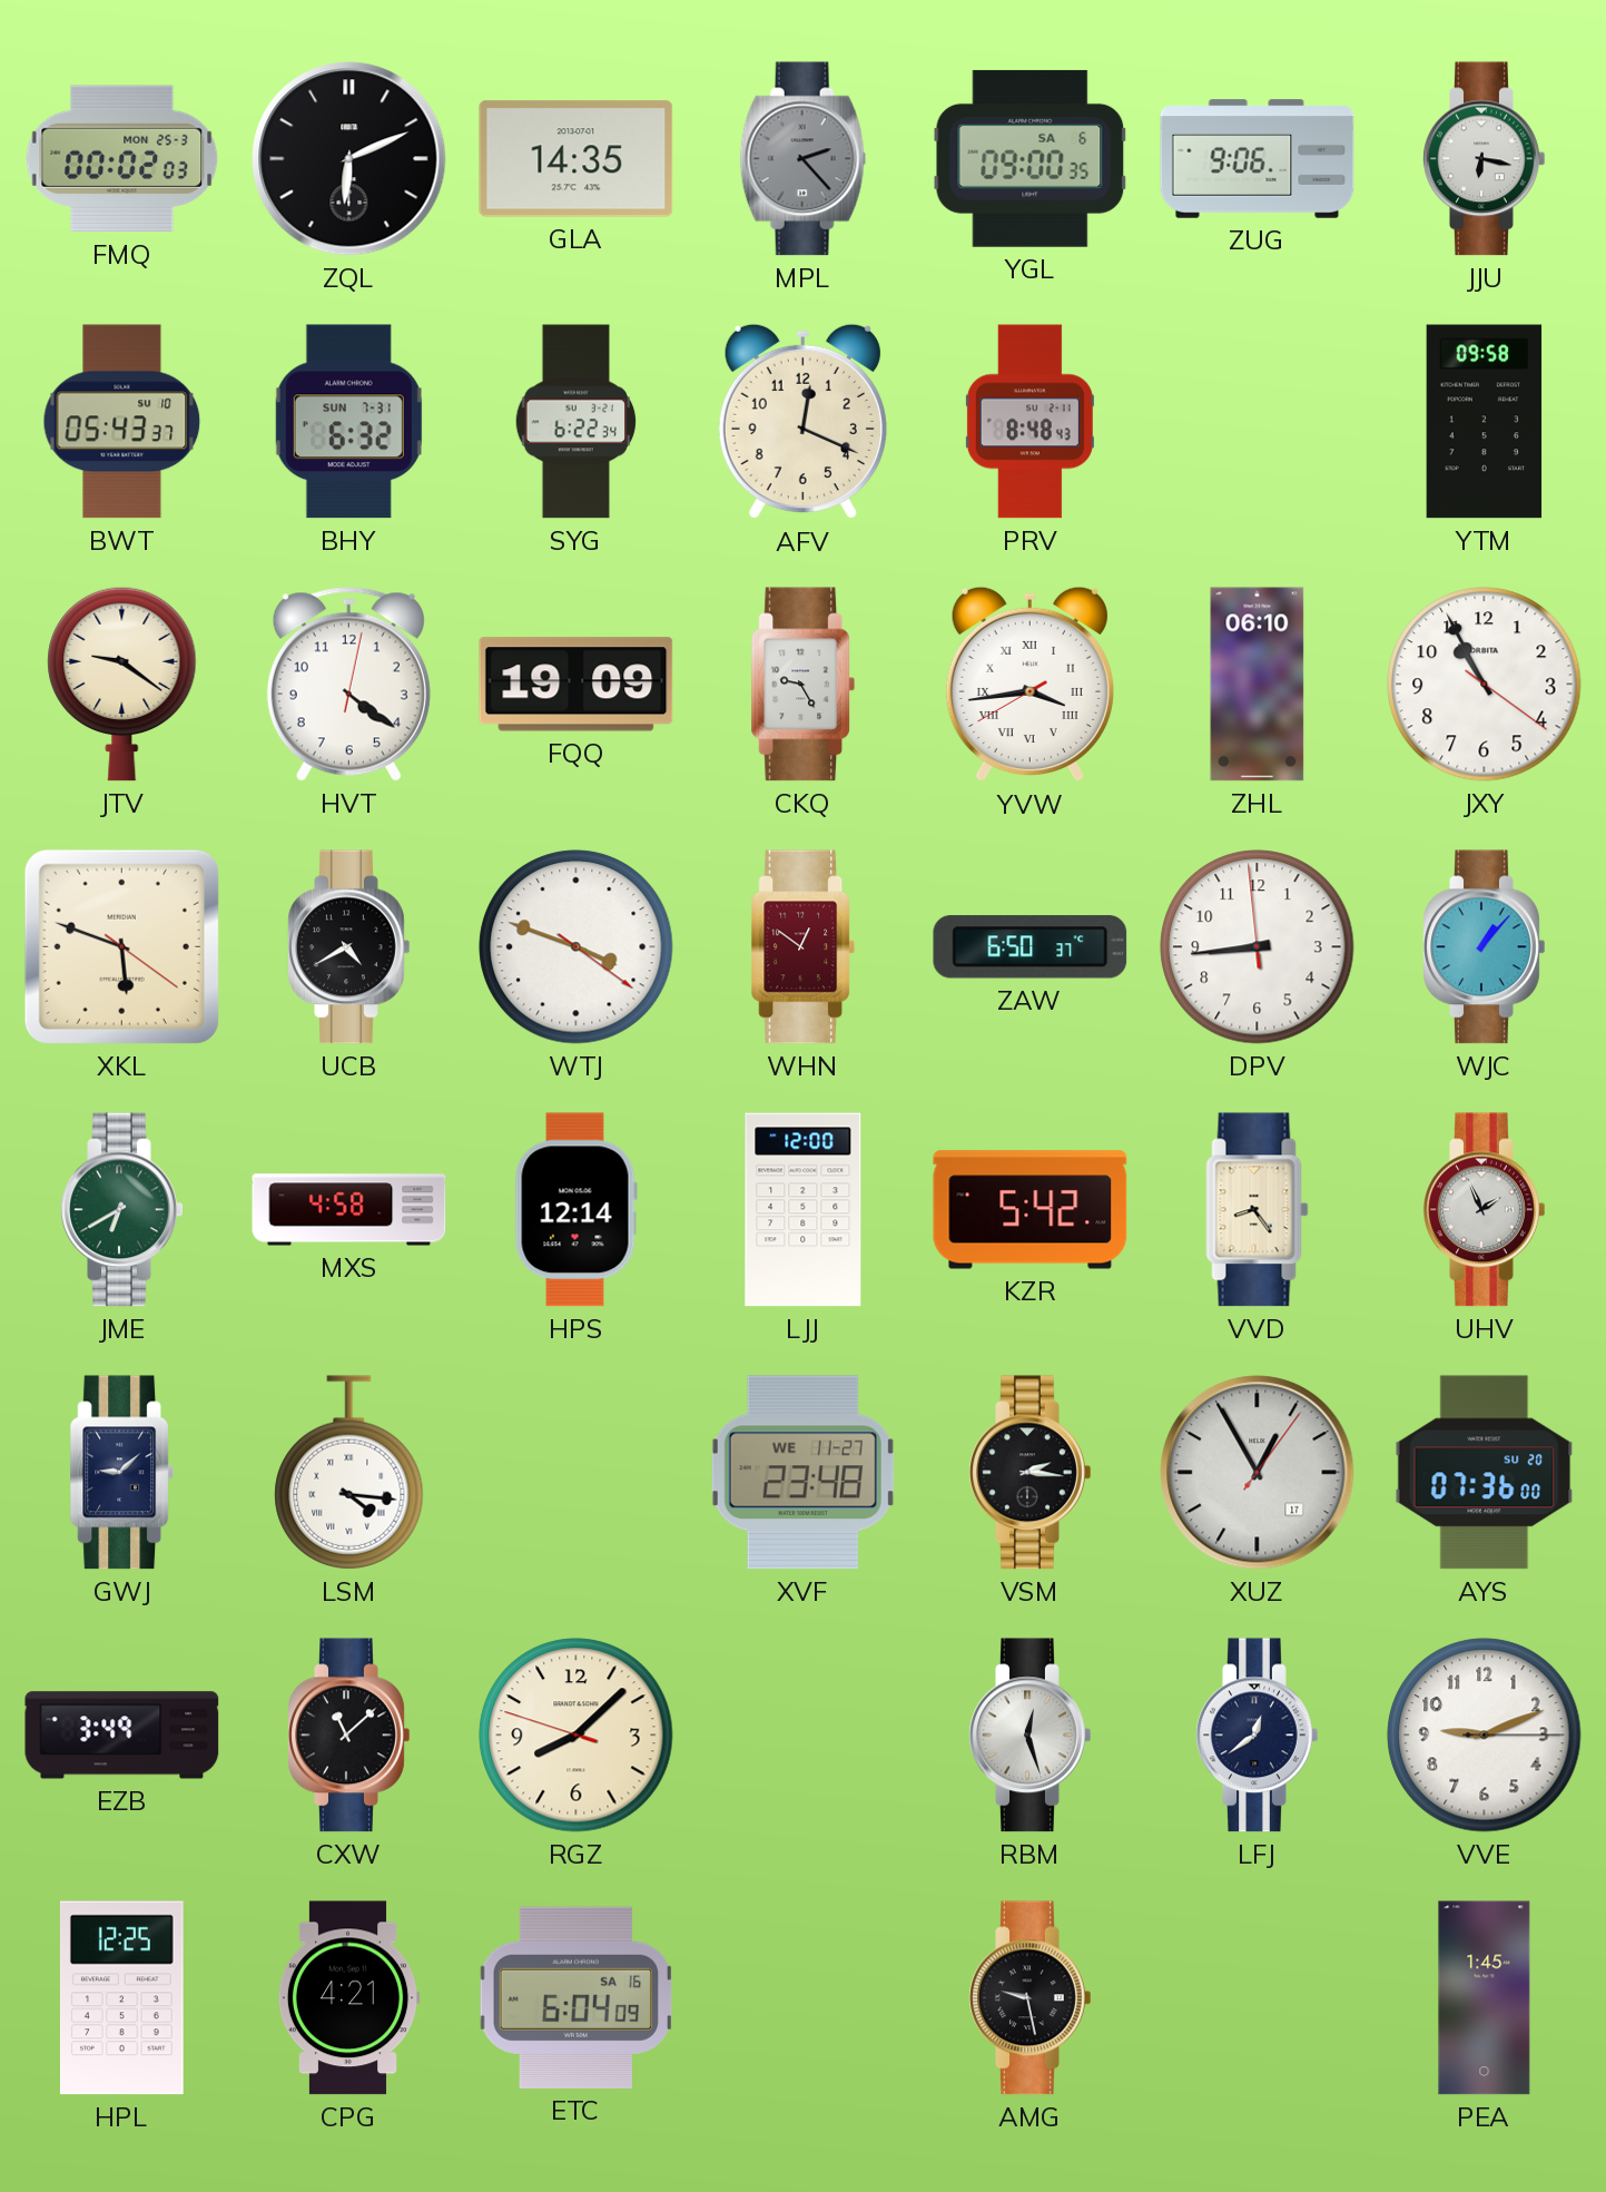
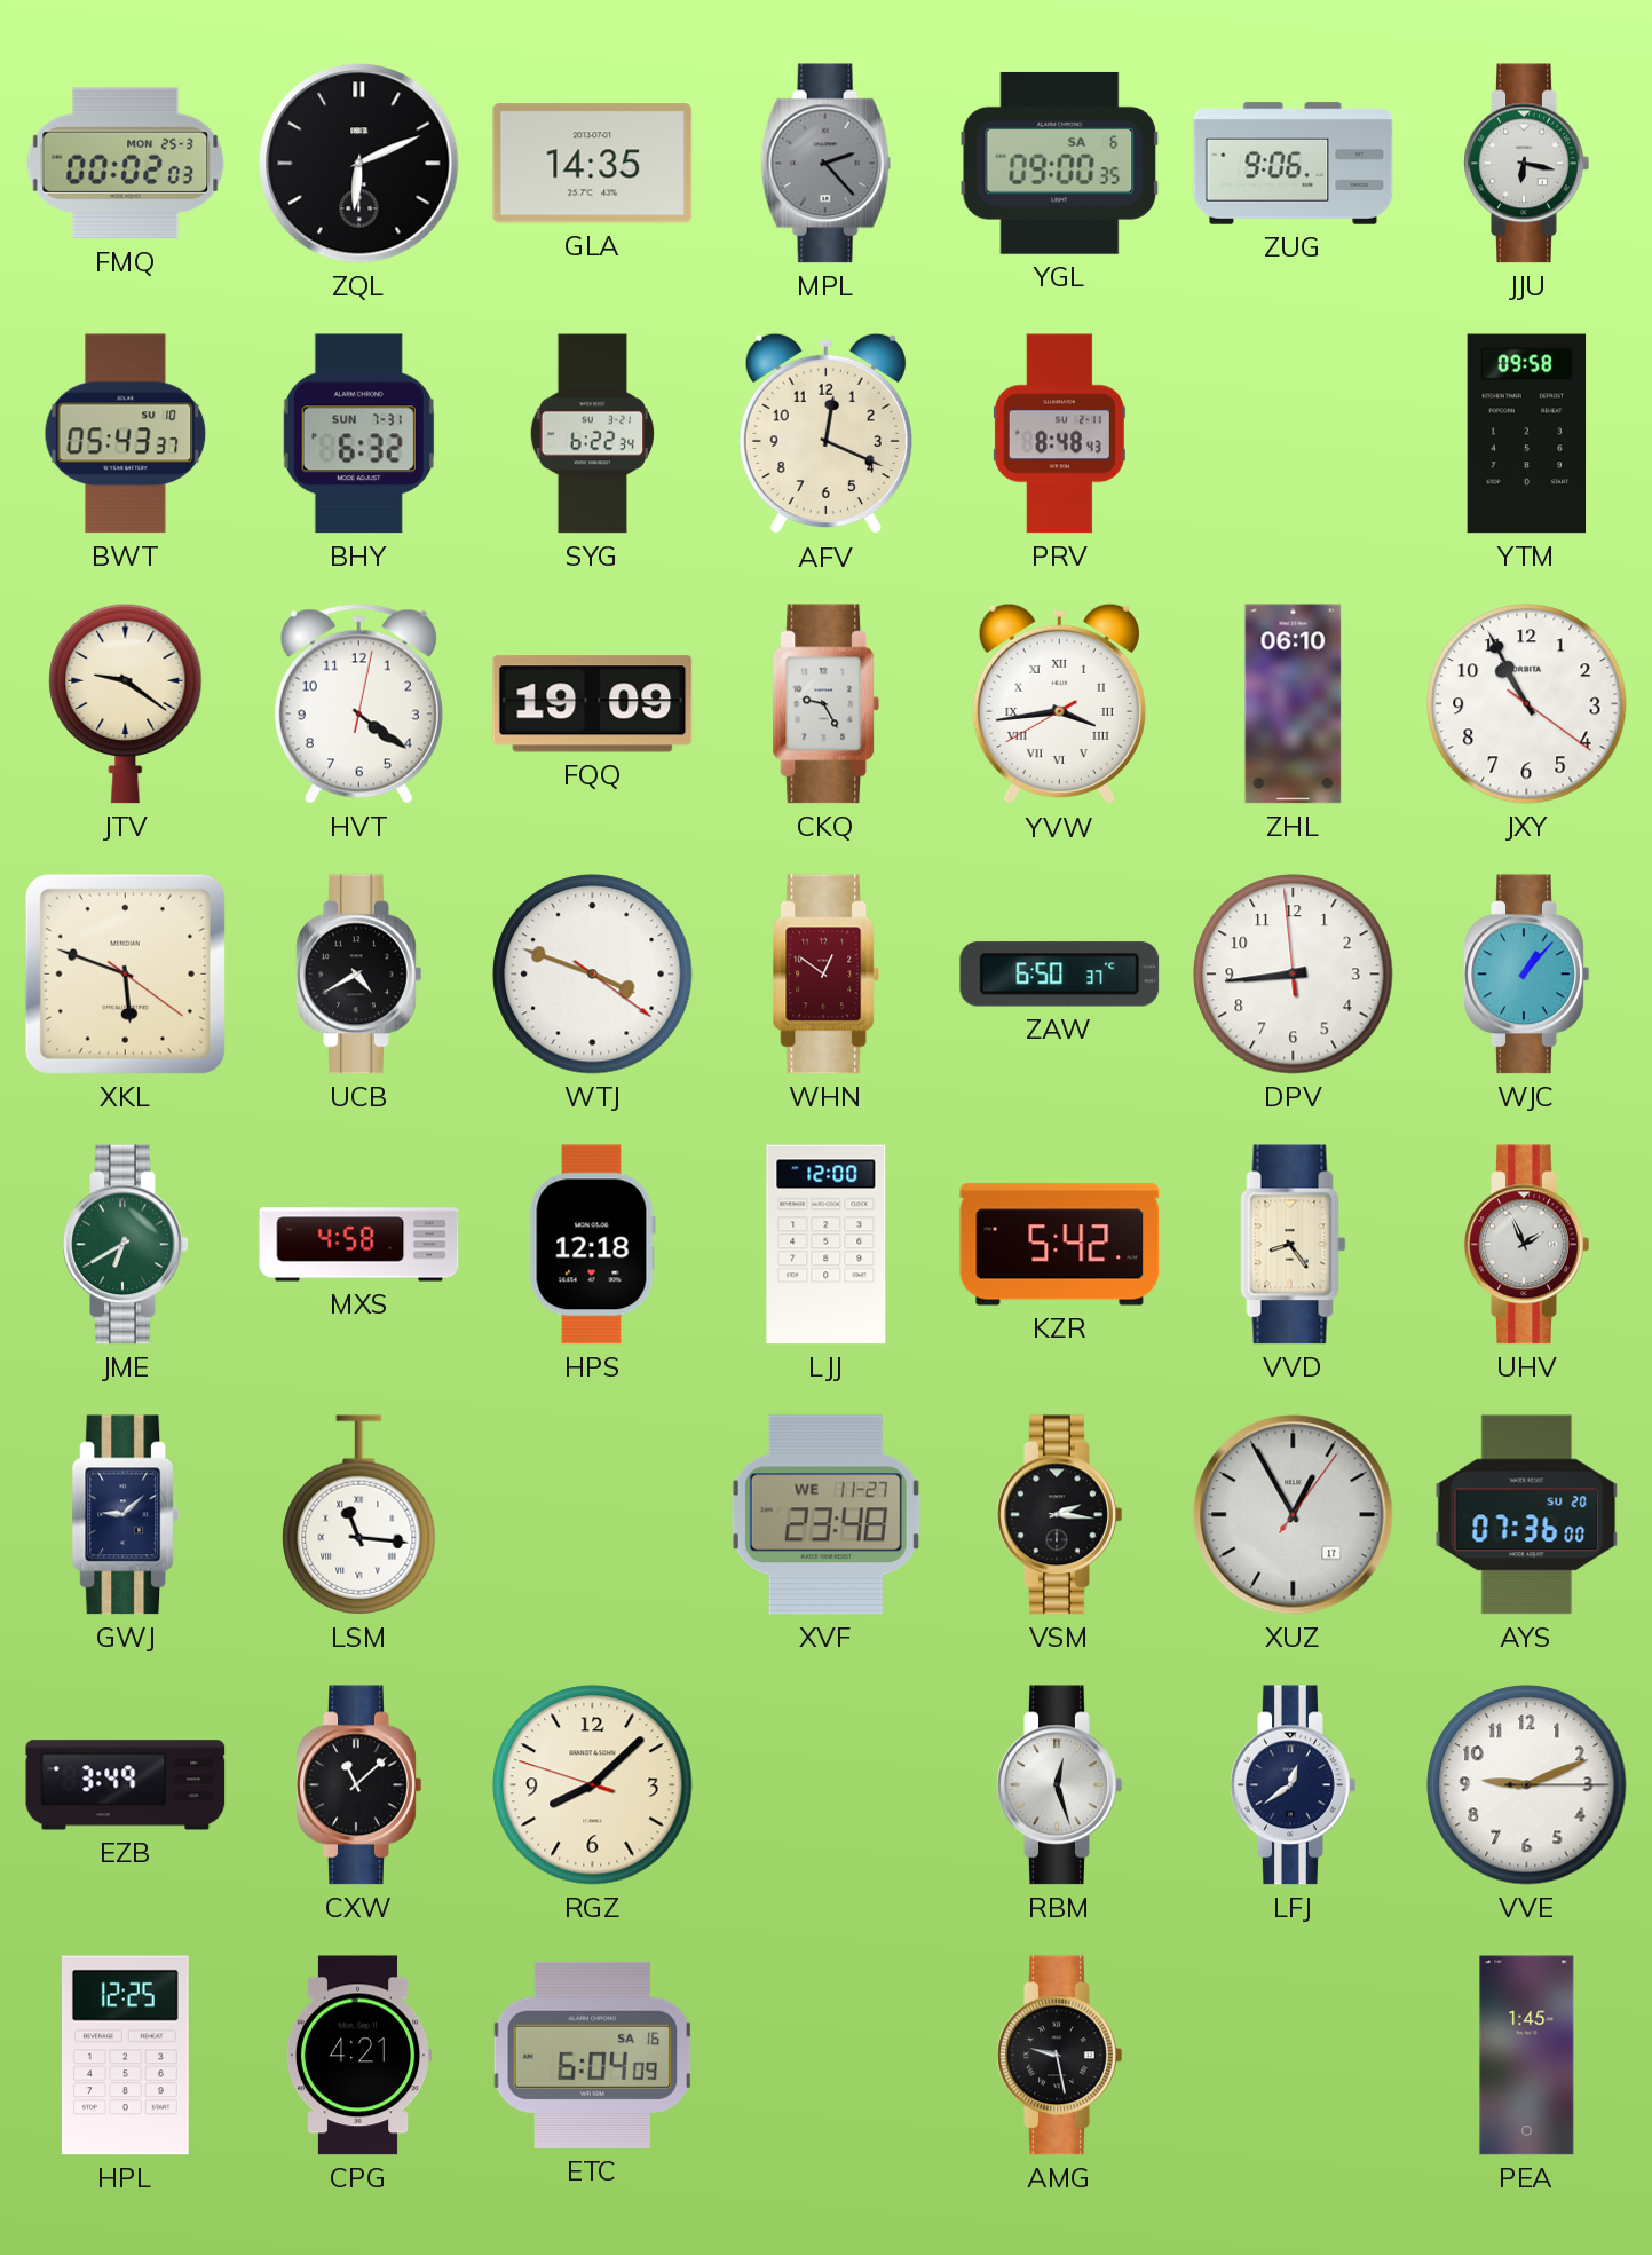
HPS: 12:14 -> 12:18
LSM: 4:16 -> 11:16
